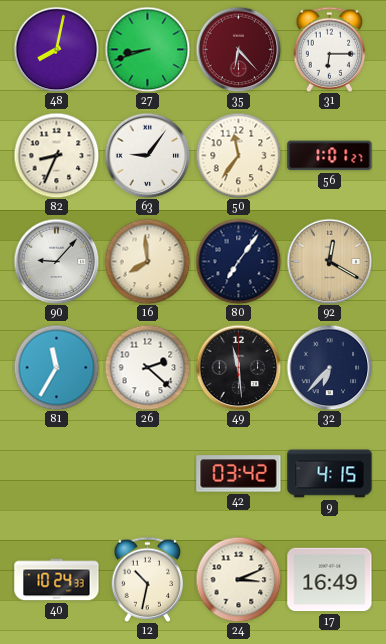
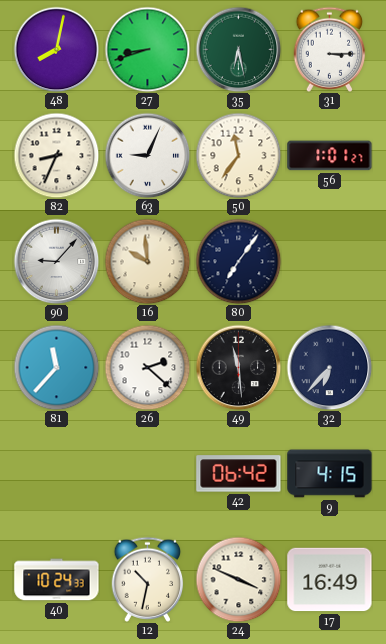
35: 6:23 -> 6:28
35 dial: burgundy -> green
31: 6:15 -> 3:15
63: 9:06 -> 9:04
16: 7:59 -> 9:59
92: 12:20 -> none
81: 11:35 -> 11:37
42: 03:42 -> 06:42
24: 3:11 -> 3:49
